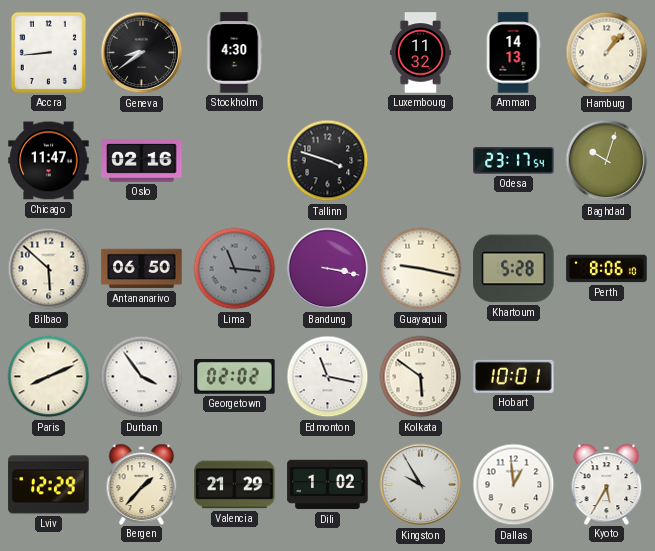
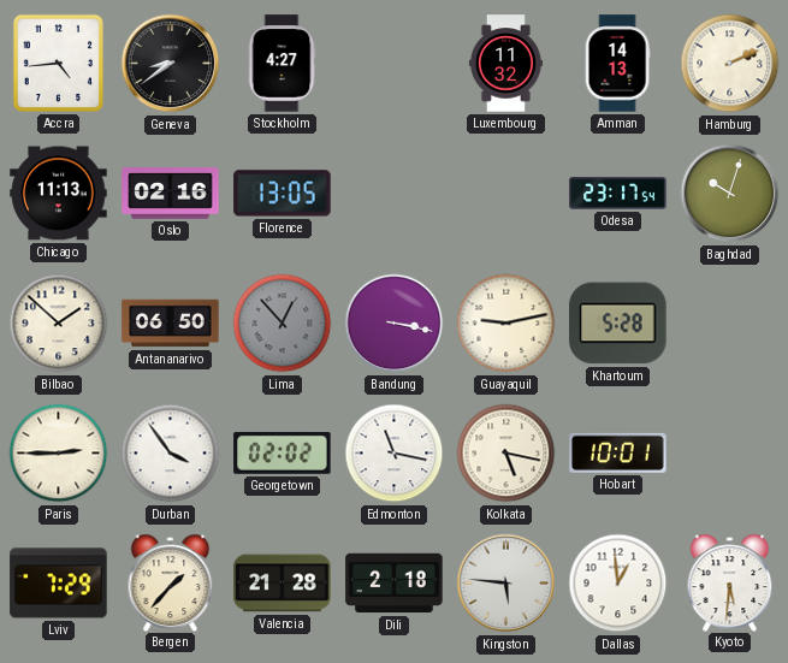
Accra: 8:44 -> 4:44
Stockholm: 4:30 -> 4:27
Hamburg: 1:07 -> 2:11
Chicago: 11:47 -> 11:13
Florence: none -> 13:05
Tallinn: 3:48 -> none
Bilbao: 5:52 -> 1:52
Lima: 11:16 -> 12:53
Guayaquil: 9:17 -> 9:13
Perth: 8:06 -> none
Paris: 8:11 -> 2:45
Kolkata: 5:51 -> 5:17
Lviv: 12:29 -> 7:29
Valencia: 21:29 -> 21:28
Dili: 1:02 -> 2:18
Kingston: 9:55 -> 5:46
Kyoto: 5:35 -> 5:31
